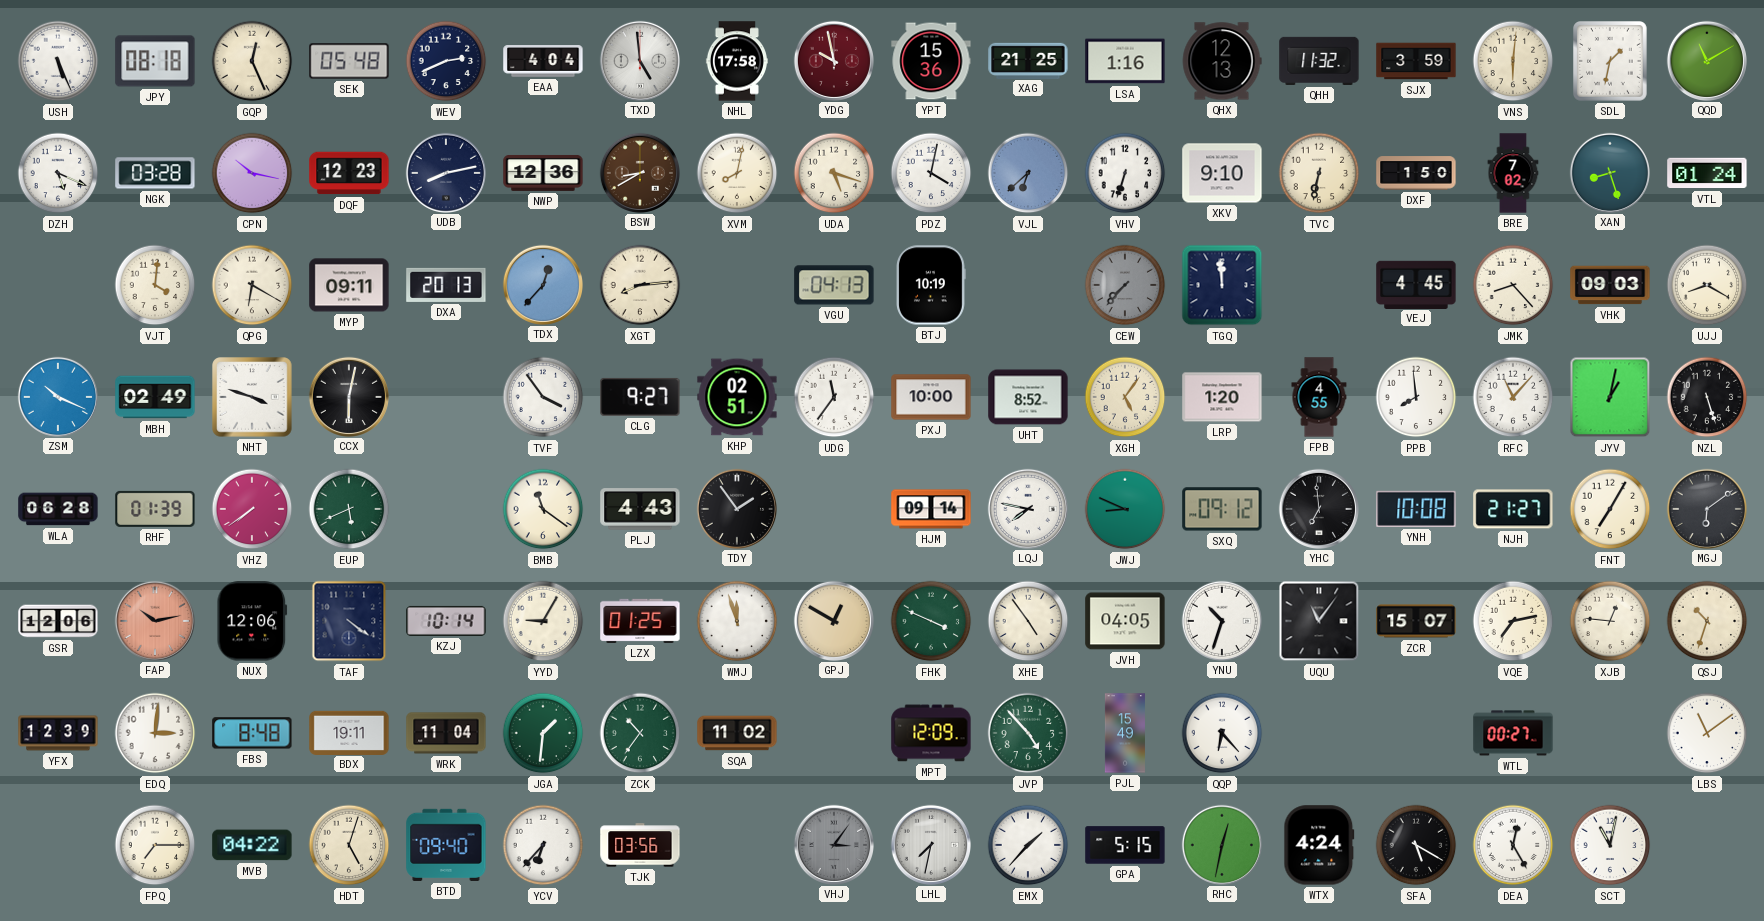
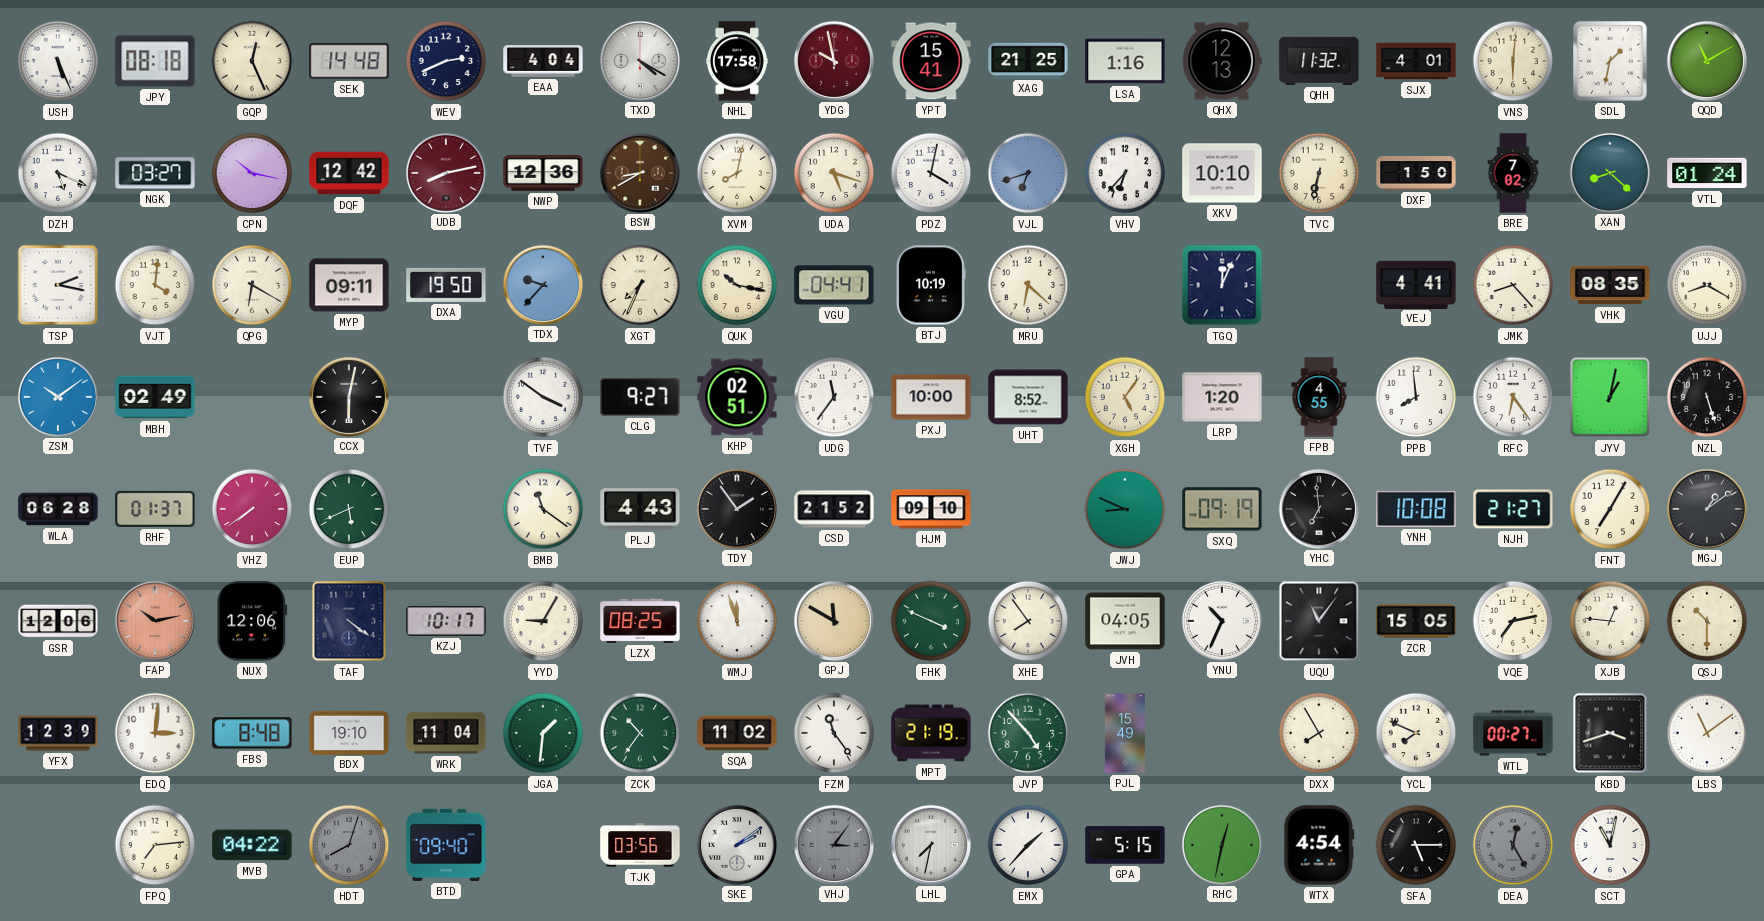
SEK: 05:48 -> 14:48
TXD: 4:59 -> 4:20
YPT: 15:36 -> 15:41
SJX: 3:59 -> 4:01
NGK: 03:28 -> 03:27
DQF: 12:23 -> 12:42
UDB dial: navy -> burgundy
VJL: 6:38 -> 6:42
VHV: 6:33 -> 6:37
XKV: 9:10 -> 10:10
XAN: 8:27 -> 8:22
TSP: none -> 2:17
DXA: 20:13 -> 19:50
TDX: 12:37 -> 9:37
XGT: 8:14 -> 7:34
QUK: none -> 10:17
VGU: 04:13 -> 04:41
MRU: none -> 6:22
CEW: 7:37 -> none
TGQ: 11:59 -> 12:04
VEJ: 4:45 -> 4:41
VHK: 09:03 -> 08:35
ZSM: 10:19 -> 10:09
NHT: 3:48 -> none
TVF: 3:54 -> 3:51
RFC: 11:07 -> 6:24
RHF: 01:39 -> 01:37
CSD: none -> 21:52
HJM: 09:14 -> 09:10
LQJ: 7:47 -> none
SXQ: 09:12 -> 09:19
MGJ: 6:09 -> 1:09
KZJ: 10:14 -> 10:17
LZX: 01:25 -> 08:25
GPJ: 12:50 -> 11:50
XHE: 4:54 -> 7:54
YNU: 10:33 -> 10:34
ZCR: 15:07 -> 15:05
QSJ: 10:33 -> 10:30
BDX: 19:11 -> 19:10
FZM: none -> 11:24
MPT: 12:09 -> 21:19
QQP: 6:23 -> none
DXX: none -> 7:55
YCL: none -> 7:49
KBD: none -> 3:42
FPQ: 7:15 -> 7:14
HDT: 5:03 -> 8:03
HDT dial: cream -> grey
YCV: 6:37 -> none
SKE: none -> 2:09
WTX: 4:24 -> 4:54
SFA: 5:20 -> 5:15
DEA dial: white -> grey
